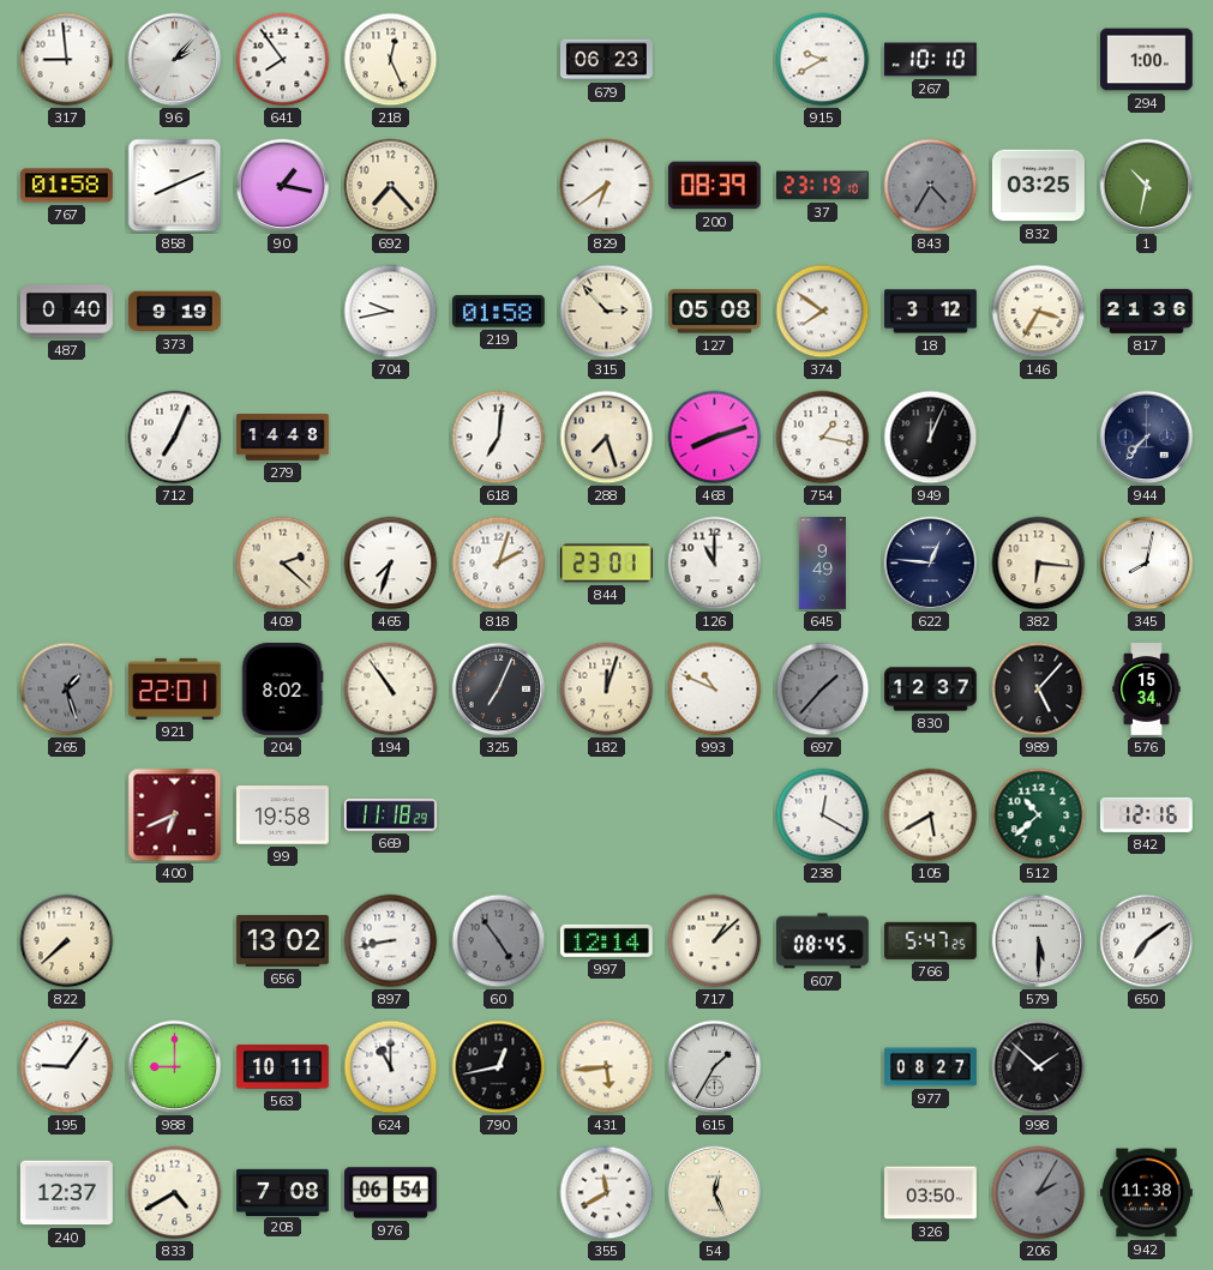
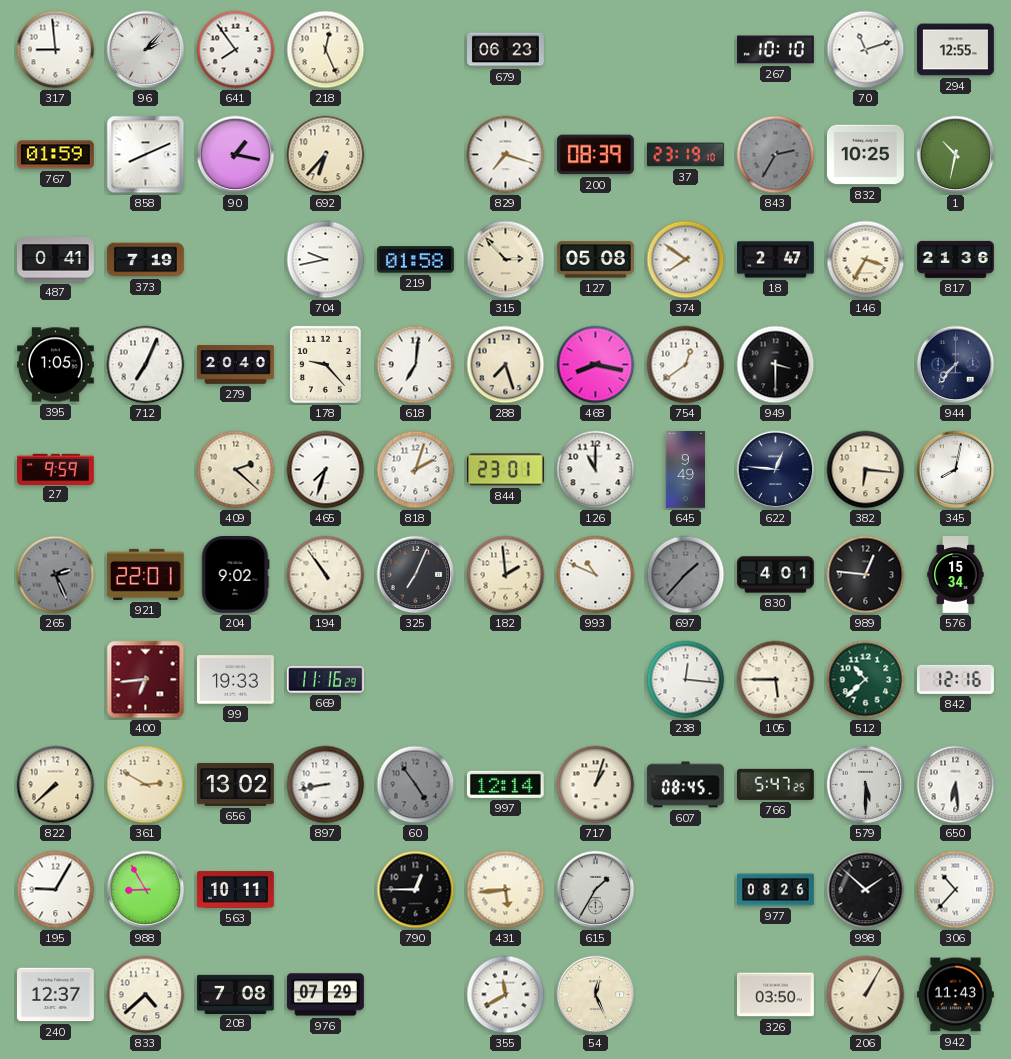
915: 9:40 -> none
70: none -> 11:12
294: 1:00 -> 12:55
767: 01:58 -> 01:59
692: 7:23 -> 6:37
829: 6:39 -> 7:18
843: 4:35 -> 2:35
832: 03:25 -> 10:25
487: 0:40 -> 0:41
373: 9:19 -> 7:19
18: 3:12 -> 2:47
395: none -> 1:05
279: 14:48 -> 20:40
178: none -> 9:23
468: 8:12 -> 8:17
754: 1:17 -> 12:39
949: 12:04 -> 3:30
27: none -> 9:59
265: 1:27 -> 2:26
204: 8:02 -> 9:02
182: 12:03 -> 1:59
830: 12:37 -> 4:01
989: 5:07 -> 12:46
400: 6:41 -> 6:44
99: 19:58 -> 19:33
669: 11:18 -> 11:16
238: 12:20 -> 12:16
105: 5:40 -> 5:45
361: none -> 2:50
717: 1:08 -> 1:03
650: 7:09 -> 6:29
195: 9:06 -> 9:05
988: 9:00 -> 8:55
624: 11:00 -> none
790: 12:43 -> 12:45
977: 08:27 -> 08:26
306: none -> 10:37
833: 4:40 -> 4:38
976: 06:54 -> 07:29
206: 2:05 -> 1:05
206 dial: grey -> cream
942: 11:38 -> 11:43
